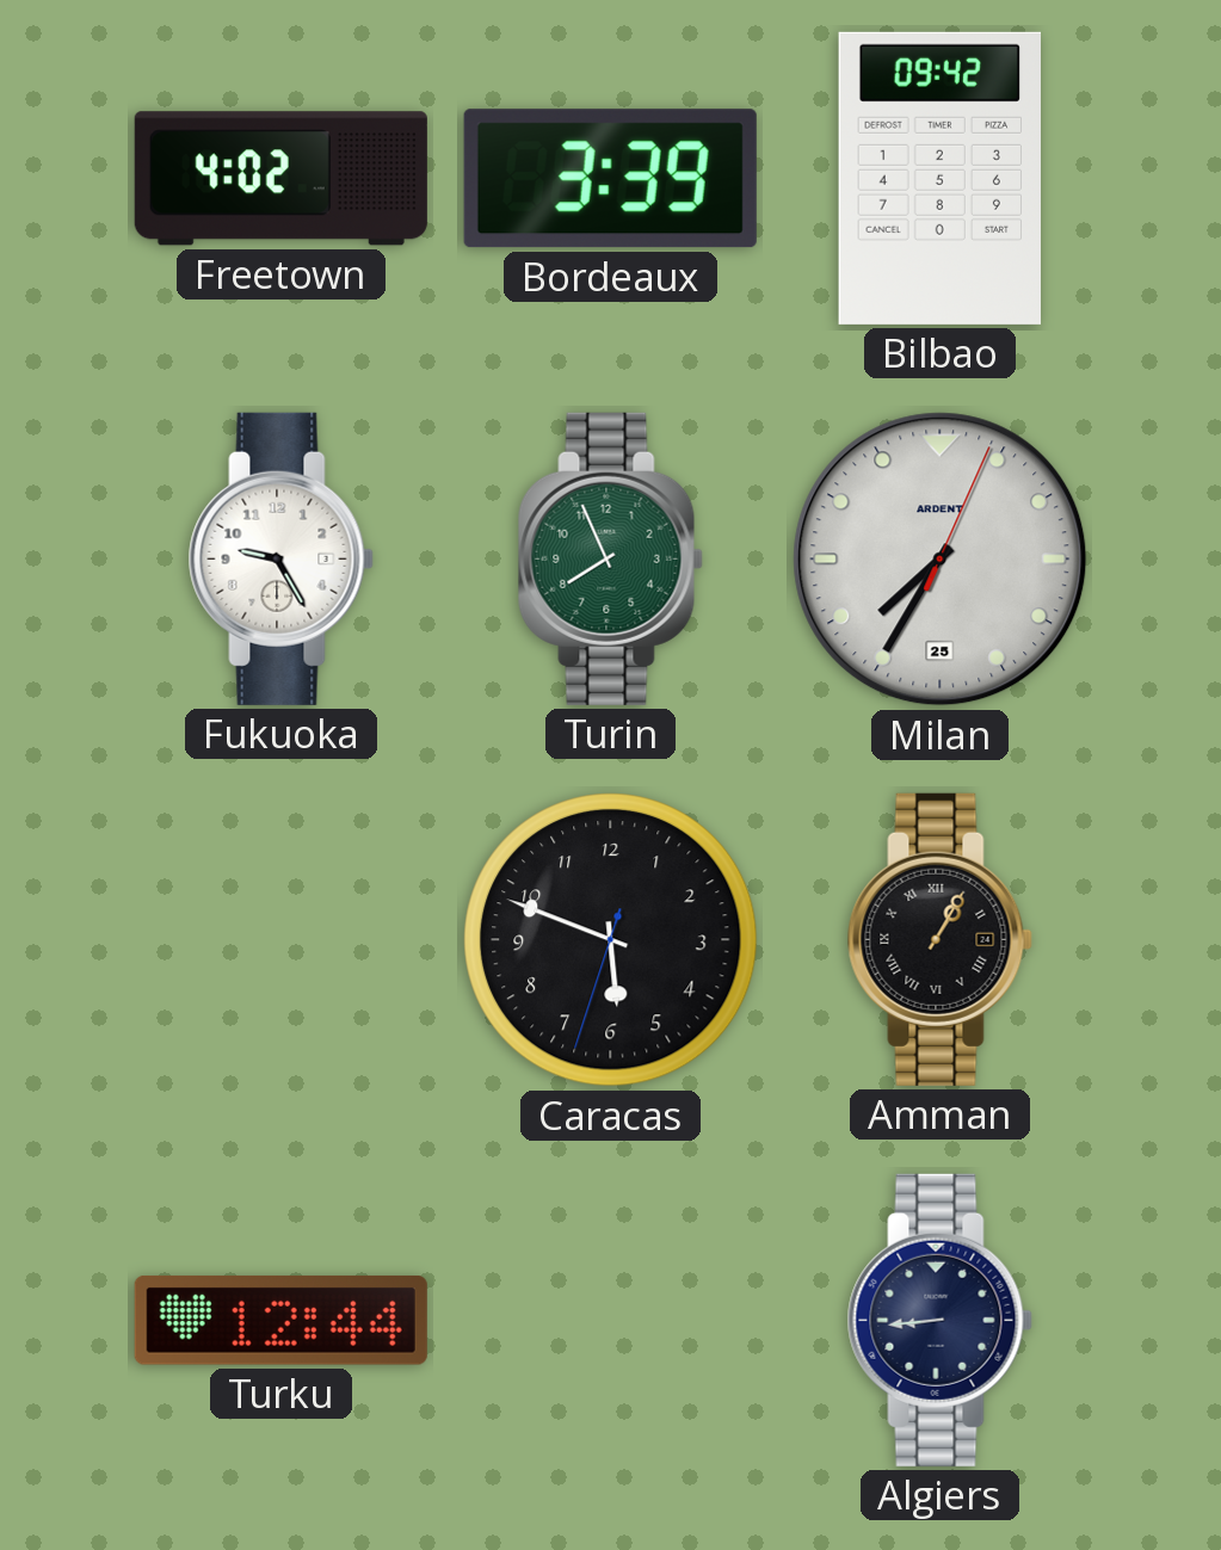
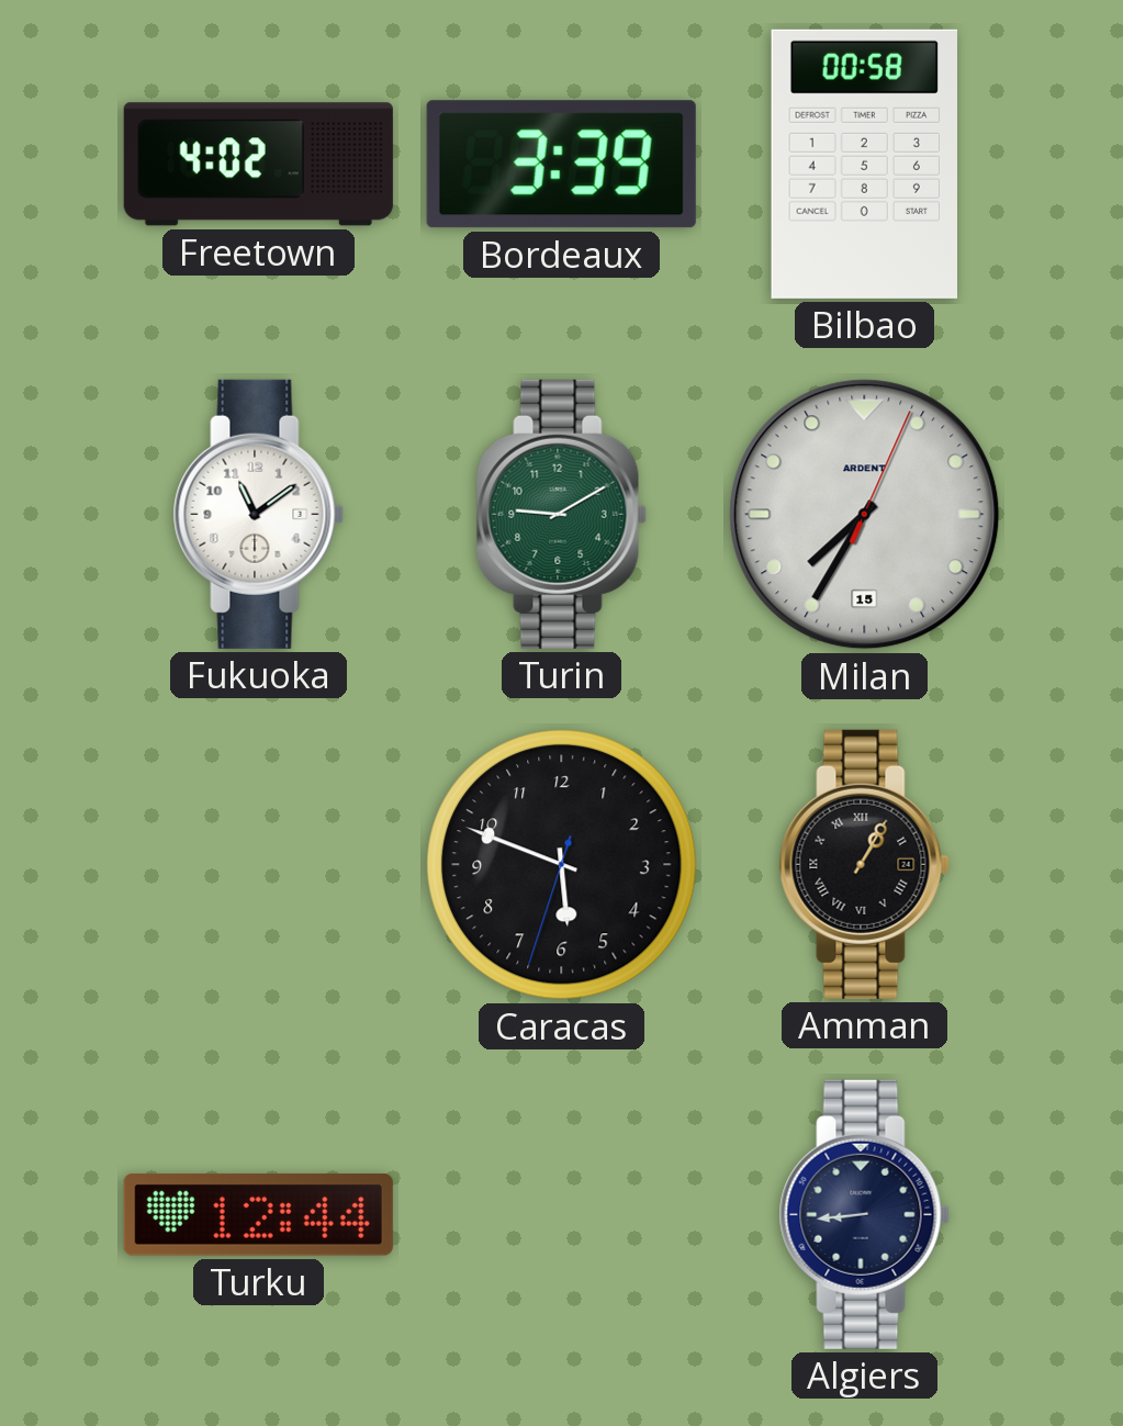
Bilbao: 09:42 -> 00:58
Fukuoka: 9:25 -> 11:09
Turin: 7:56 -> 9:10
Milan date: 25 -> 15
